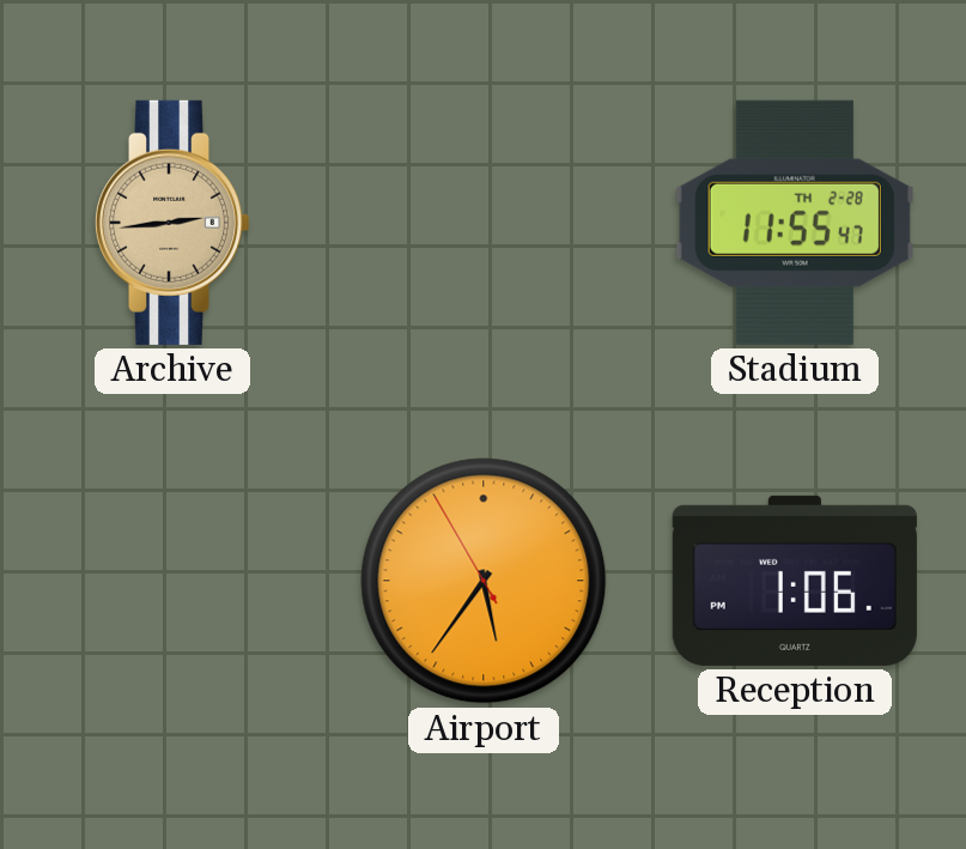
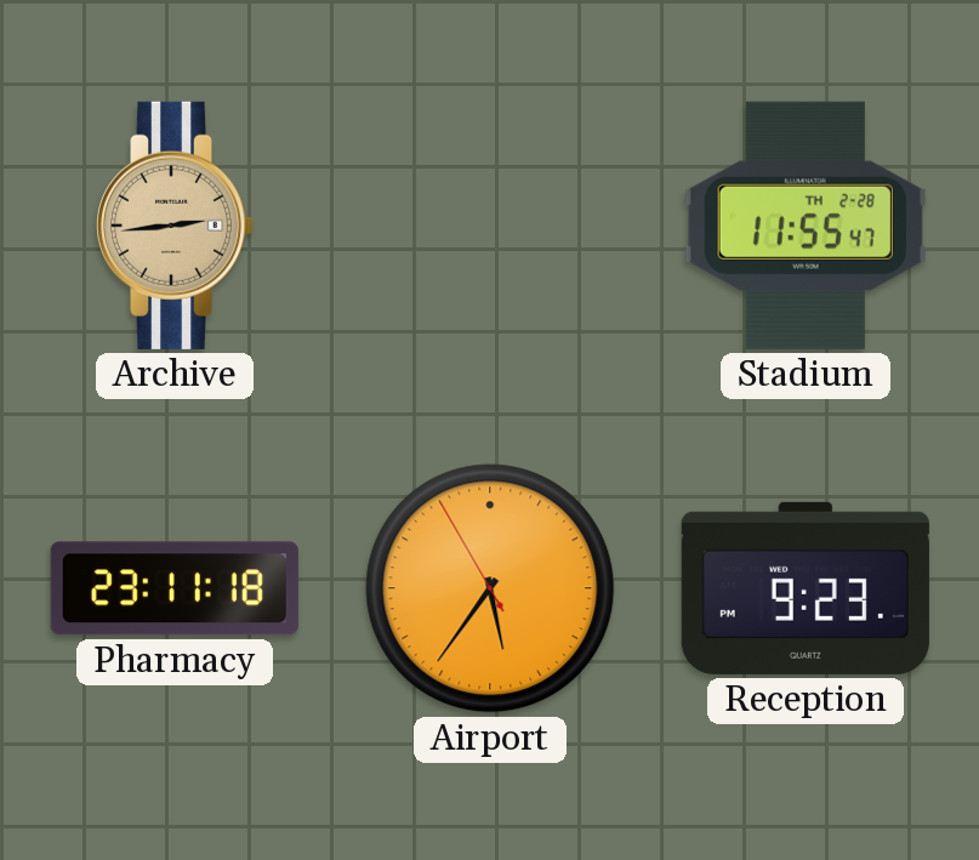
Pharmacy: none -> 23:11
Reception: 1:06 -> 9:23
